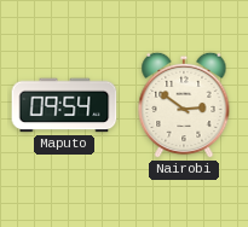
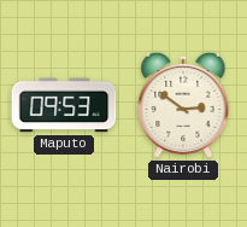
Maputo: 09:54 -> 09:53
